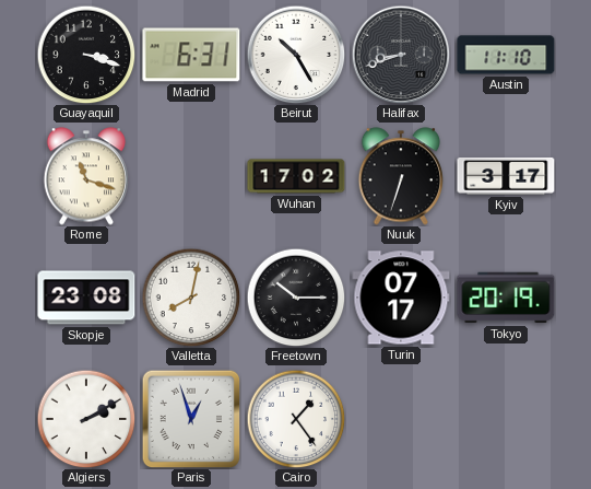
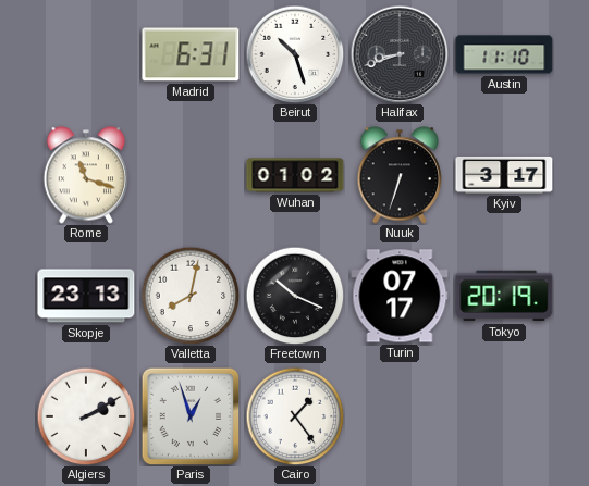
Guayaquil: 3:18 -> none
Beirut: 10:25 -> 10:27
Wuhan: 17:02 -> 01:02
Skopje: 23:08 -> 23:13
Freetown: 10:15 -> 10:19
